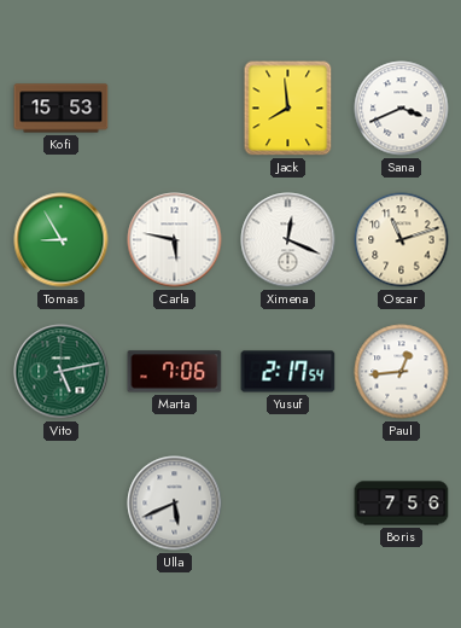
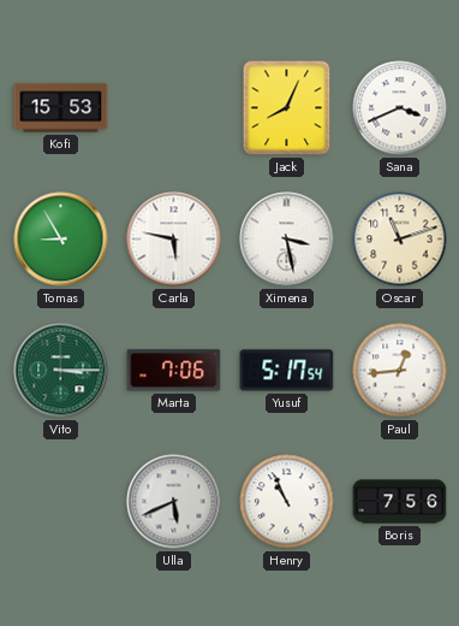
Jack: 7:59 -> 8:04
Ximena: 12:19 -> 3:28
Vito: 5:13 -> 3:15
Yusuf: 2:17 -> 5:17
Henry: none -> 10:56
